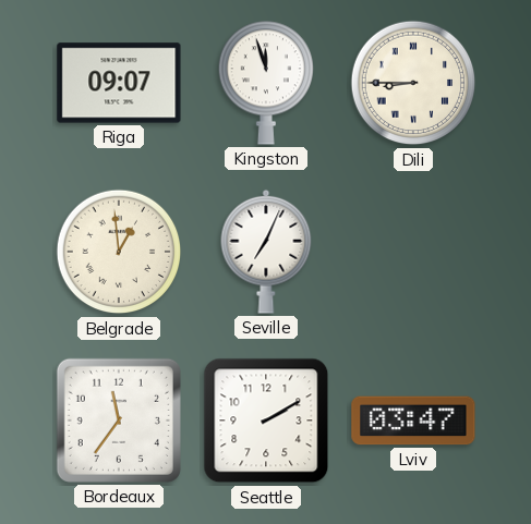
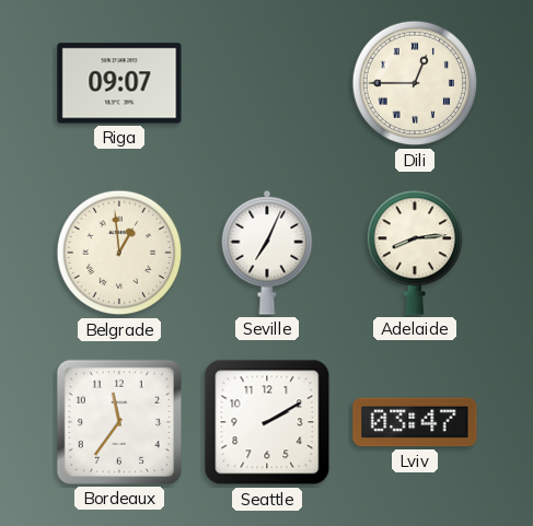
Kingston: 11:57 -> none
Dili: 8:45 -> 12:45
Adelaide: none -> 8:14
